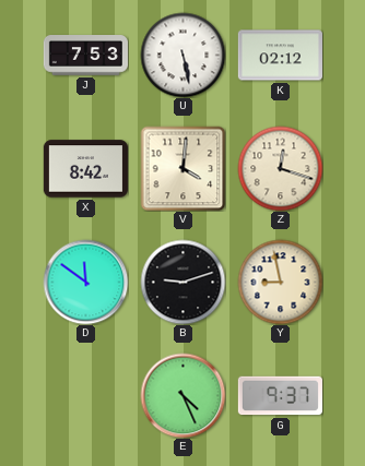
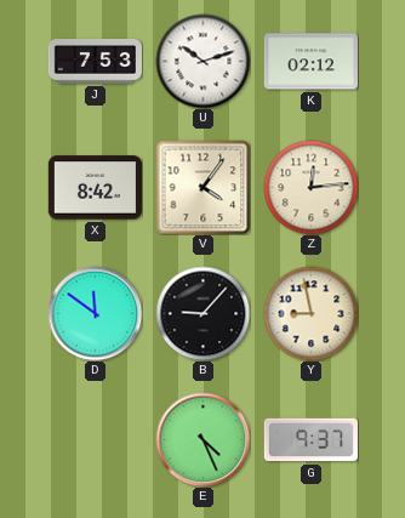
U: 5:28 -> 10:12
V: 4:01 -> 4:06
Z: 12:18 -> 12:14
B: 9:12 -> 9:07
